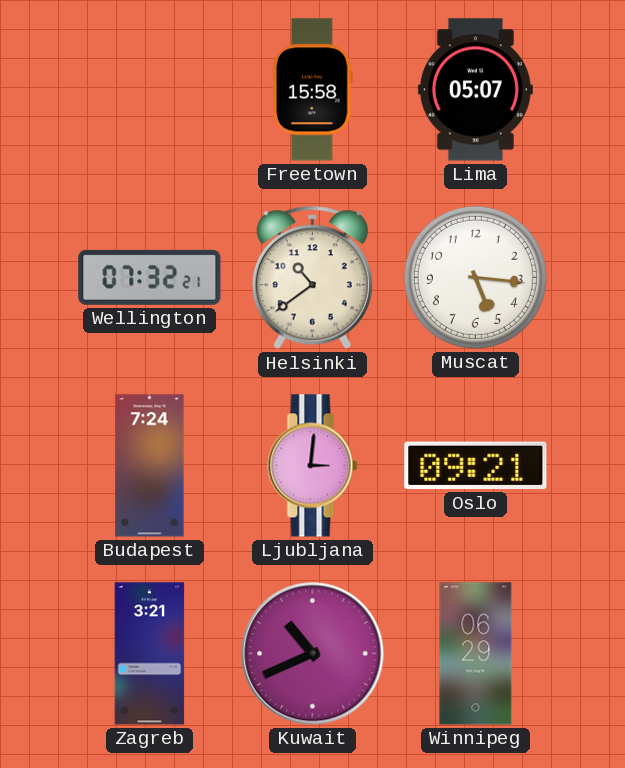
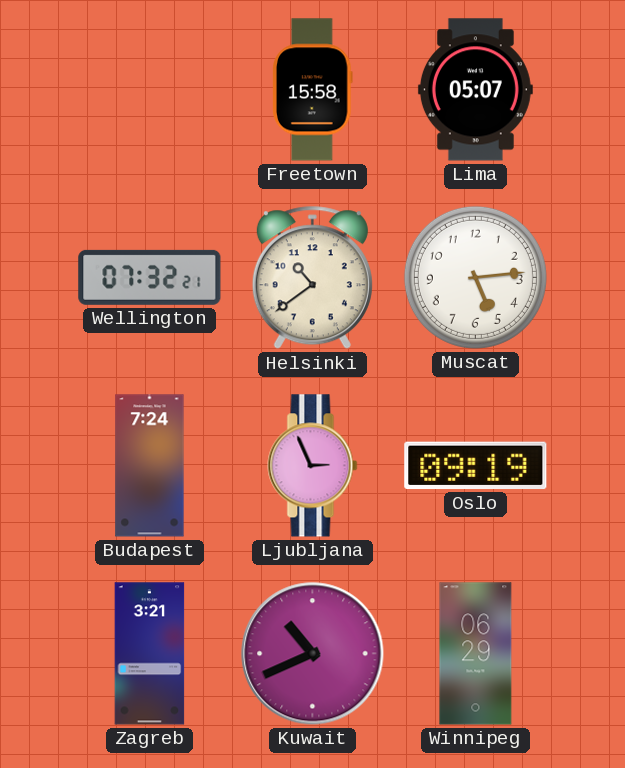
Muscat: 5:16 -> 5:14
Ljubljana: 3:01 -> 2:56
Oslo: 09:21 -> 09:19
